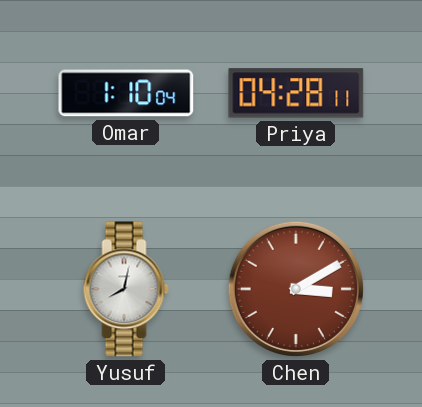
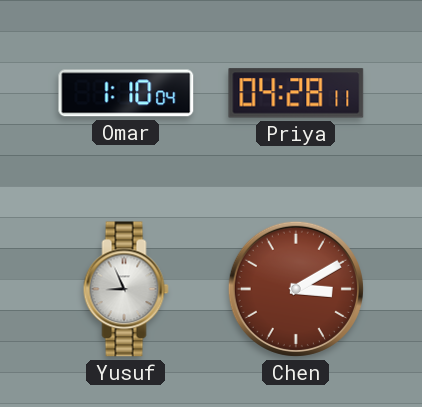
Yusuf: 8:02 -> 8:56
